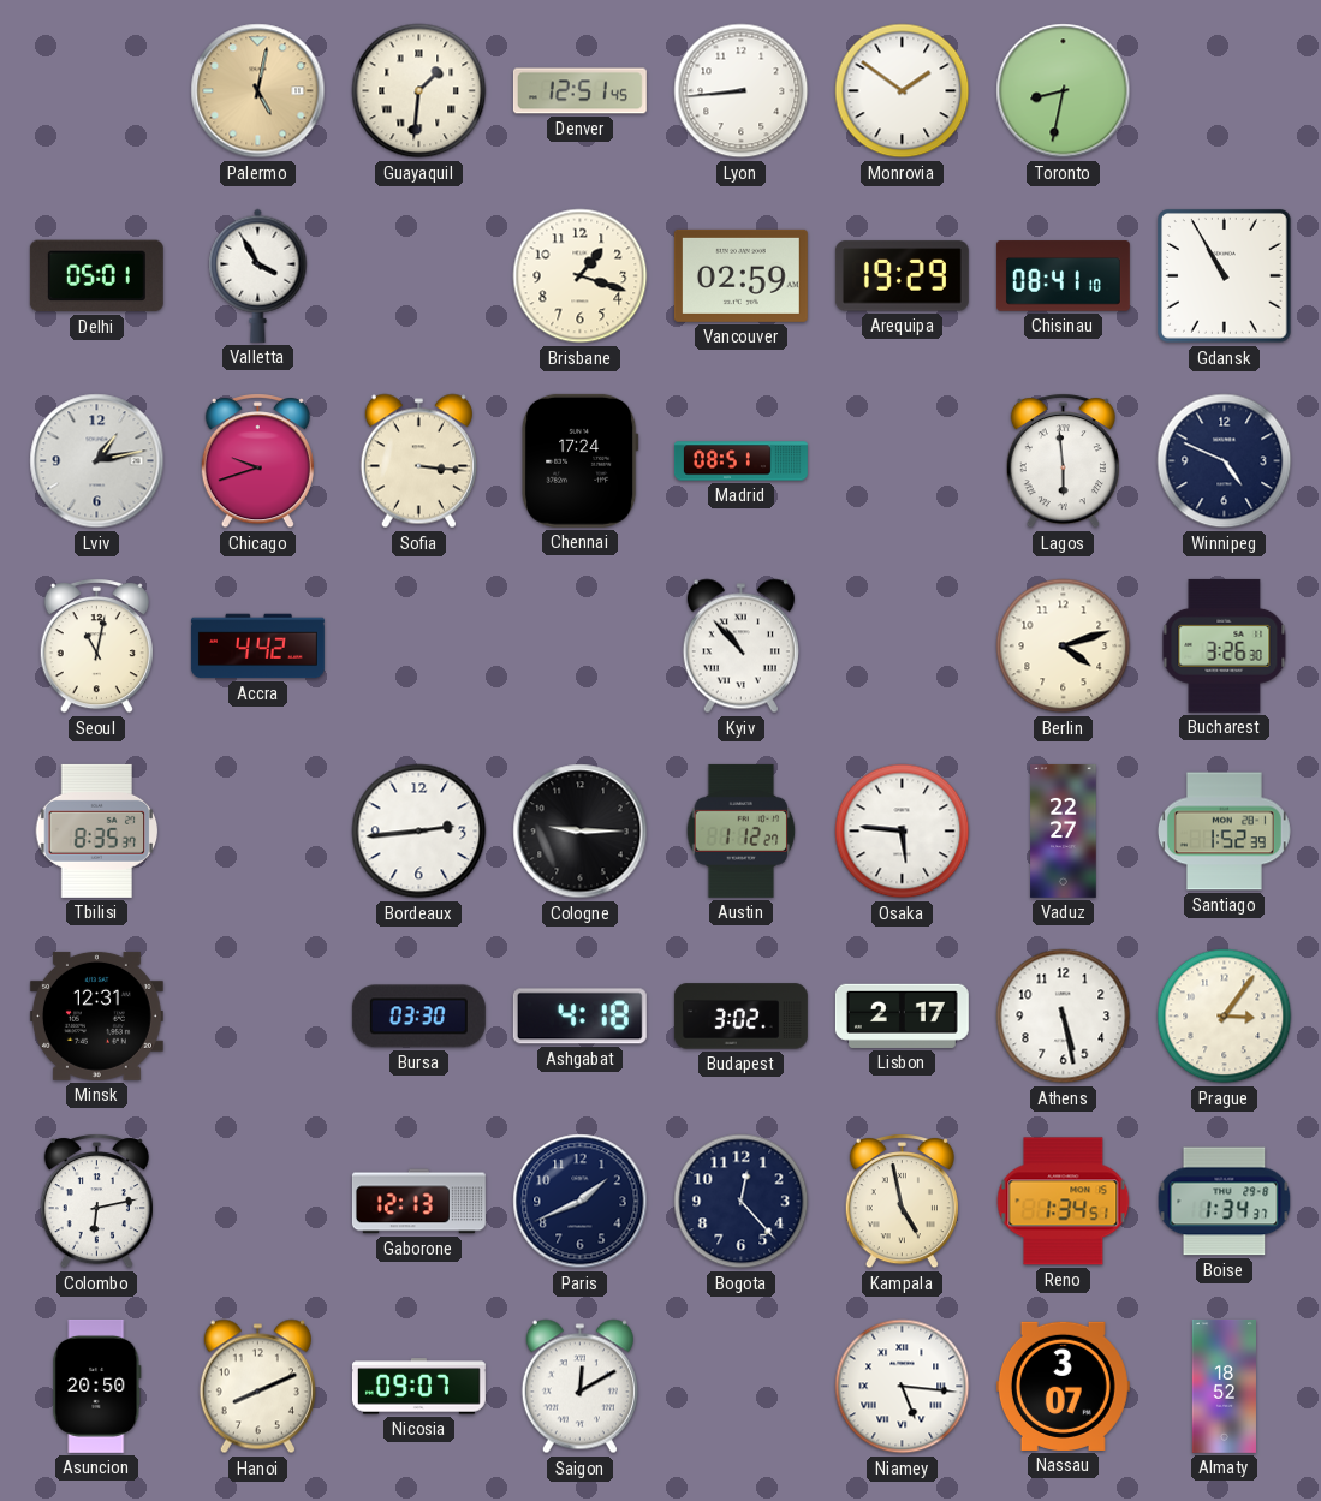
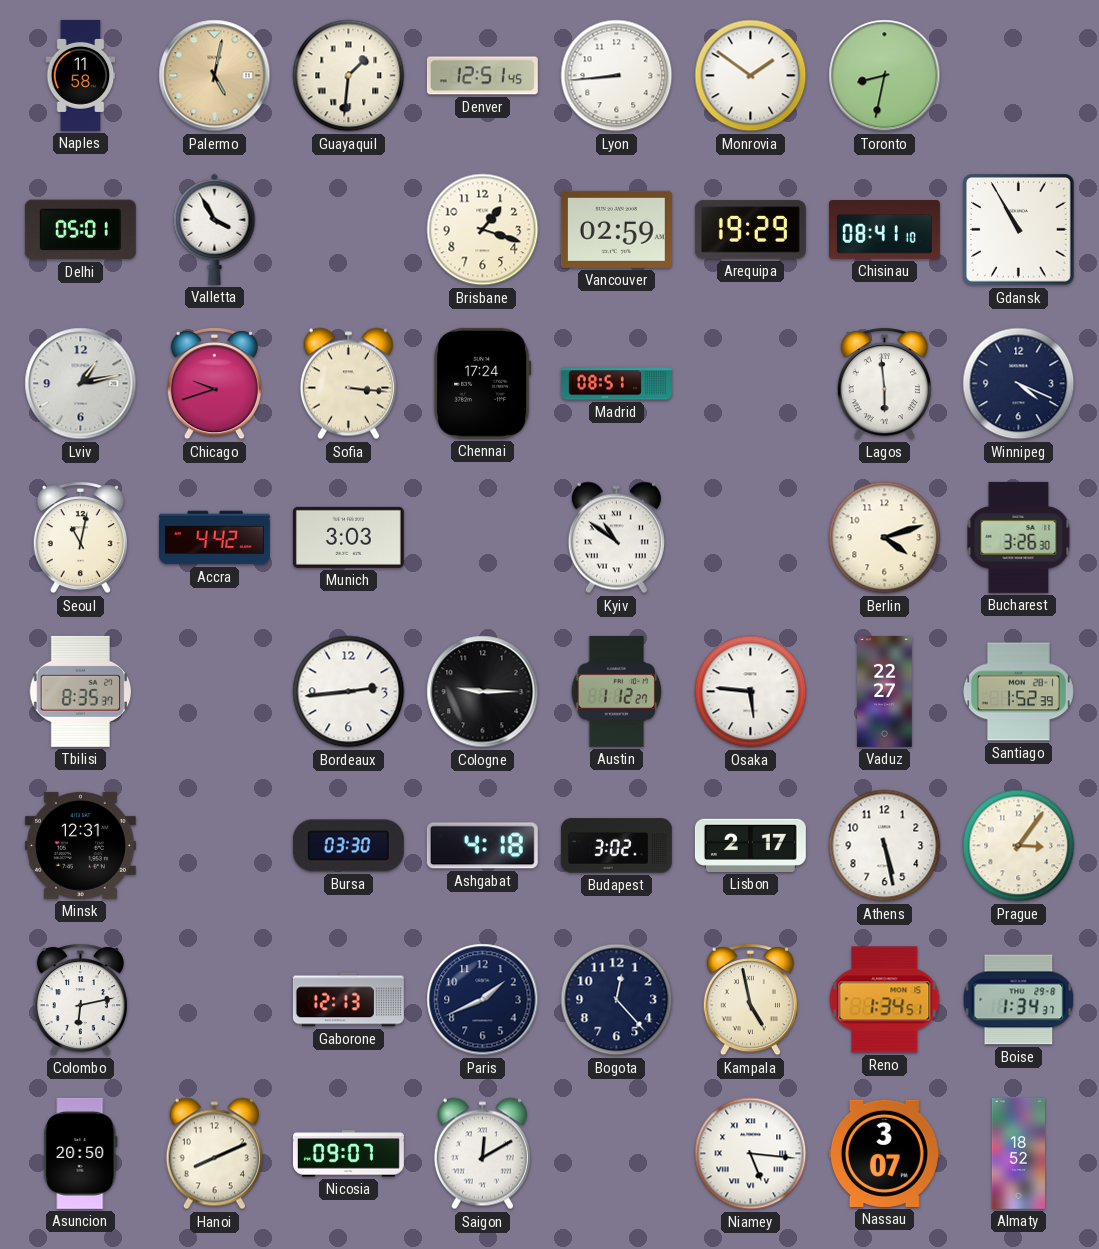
Naples: none -> 11:58
Winnipeg: 4:49 -> 4:19
Munich: none -> 3:03
Kyiv: 10:53 -> 10:51
